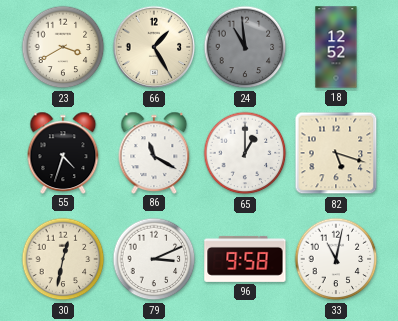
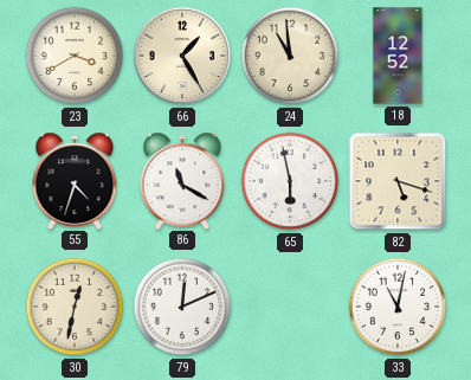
24 dial: grey -> cream
65: 1:00 -> 5:58
79: 3:11 -> 12:11
96: 9:58 -> none
